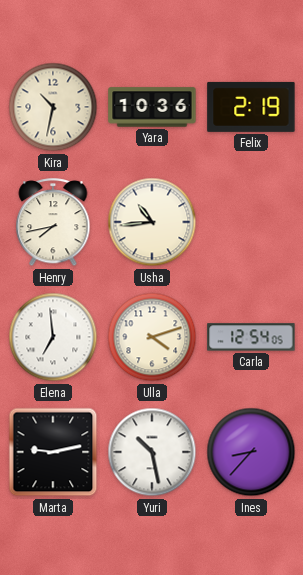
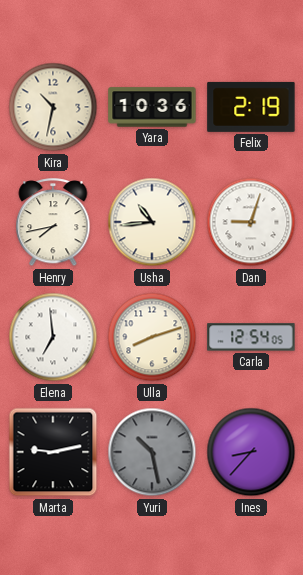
Dan: none -> 9:03
Ulla: 4:12 -> 8:12
Yuri dial: white -> grey
